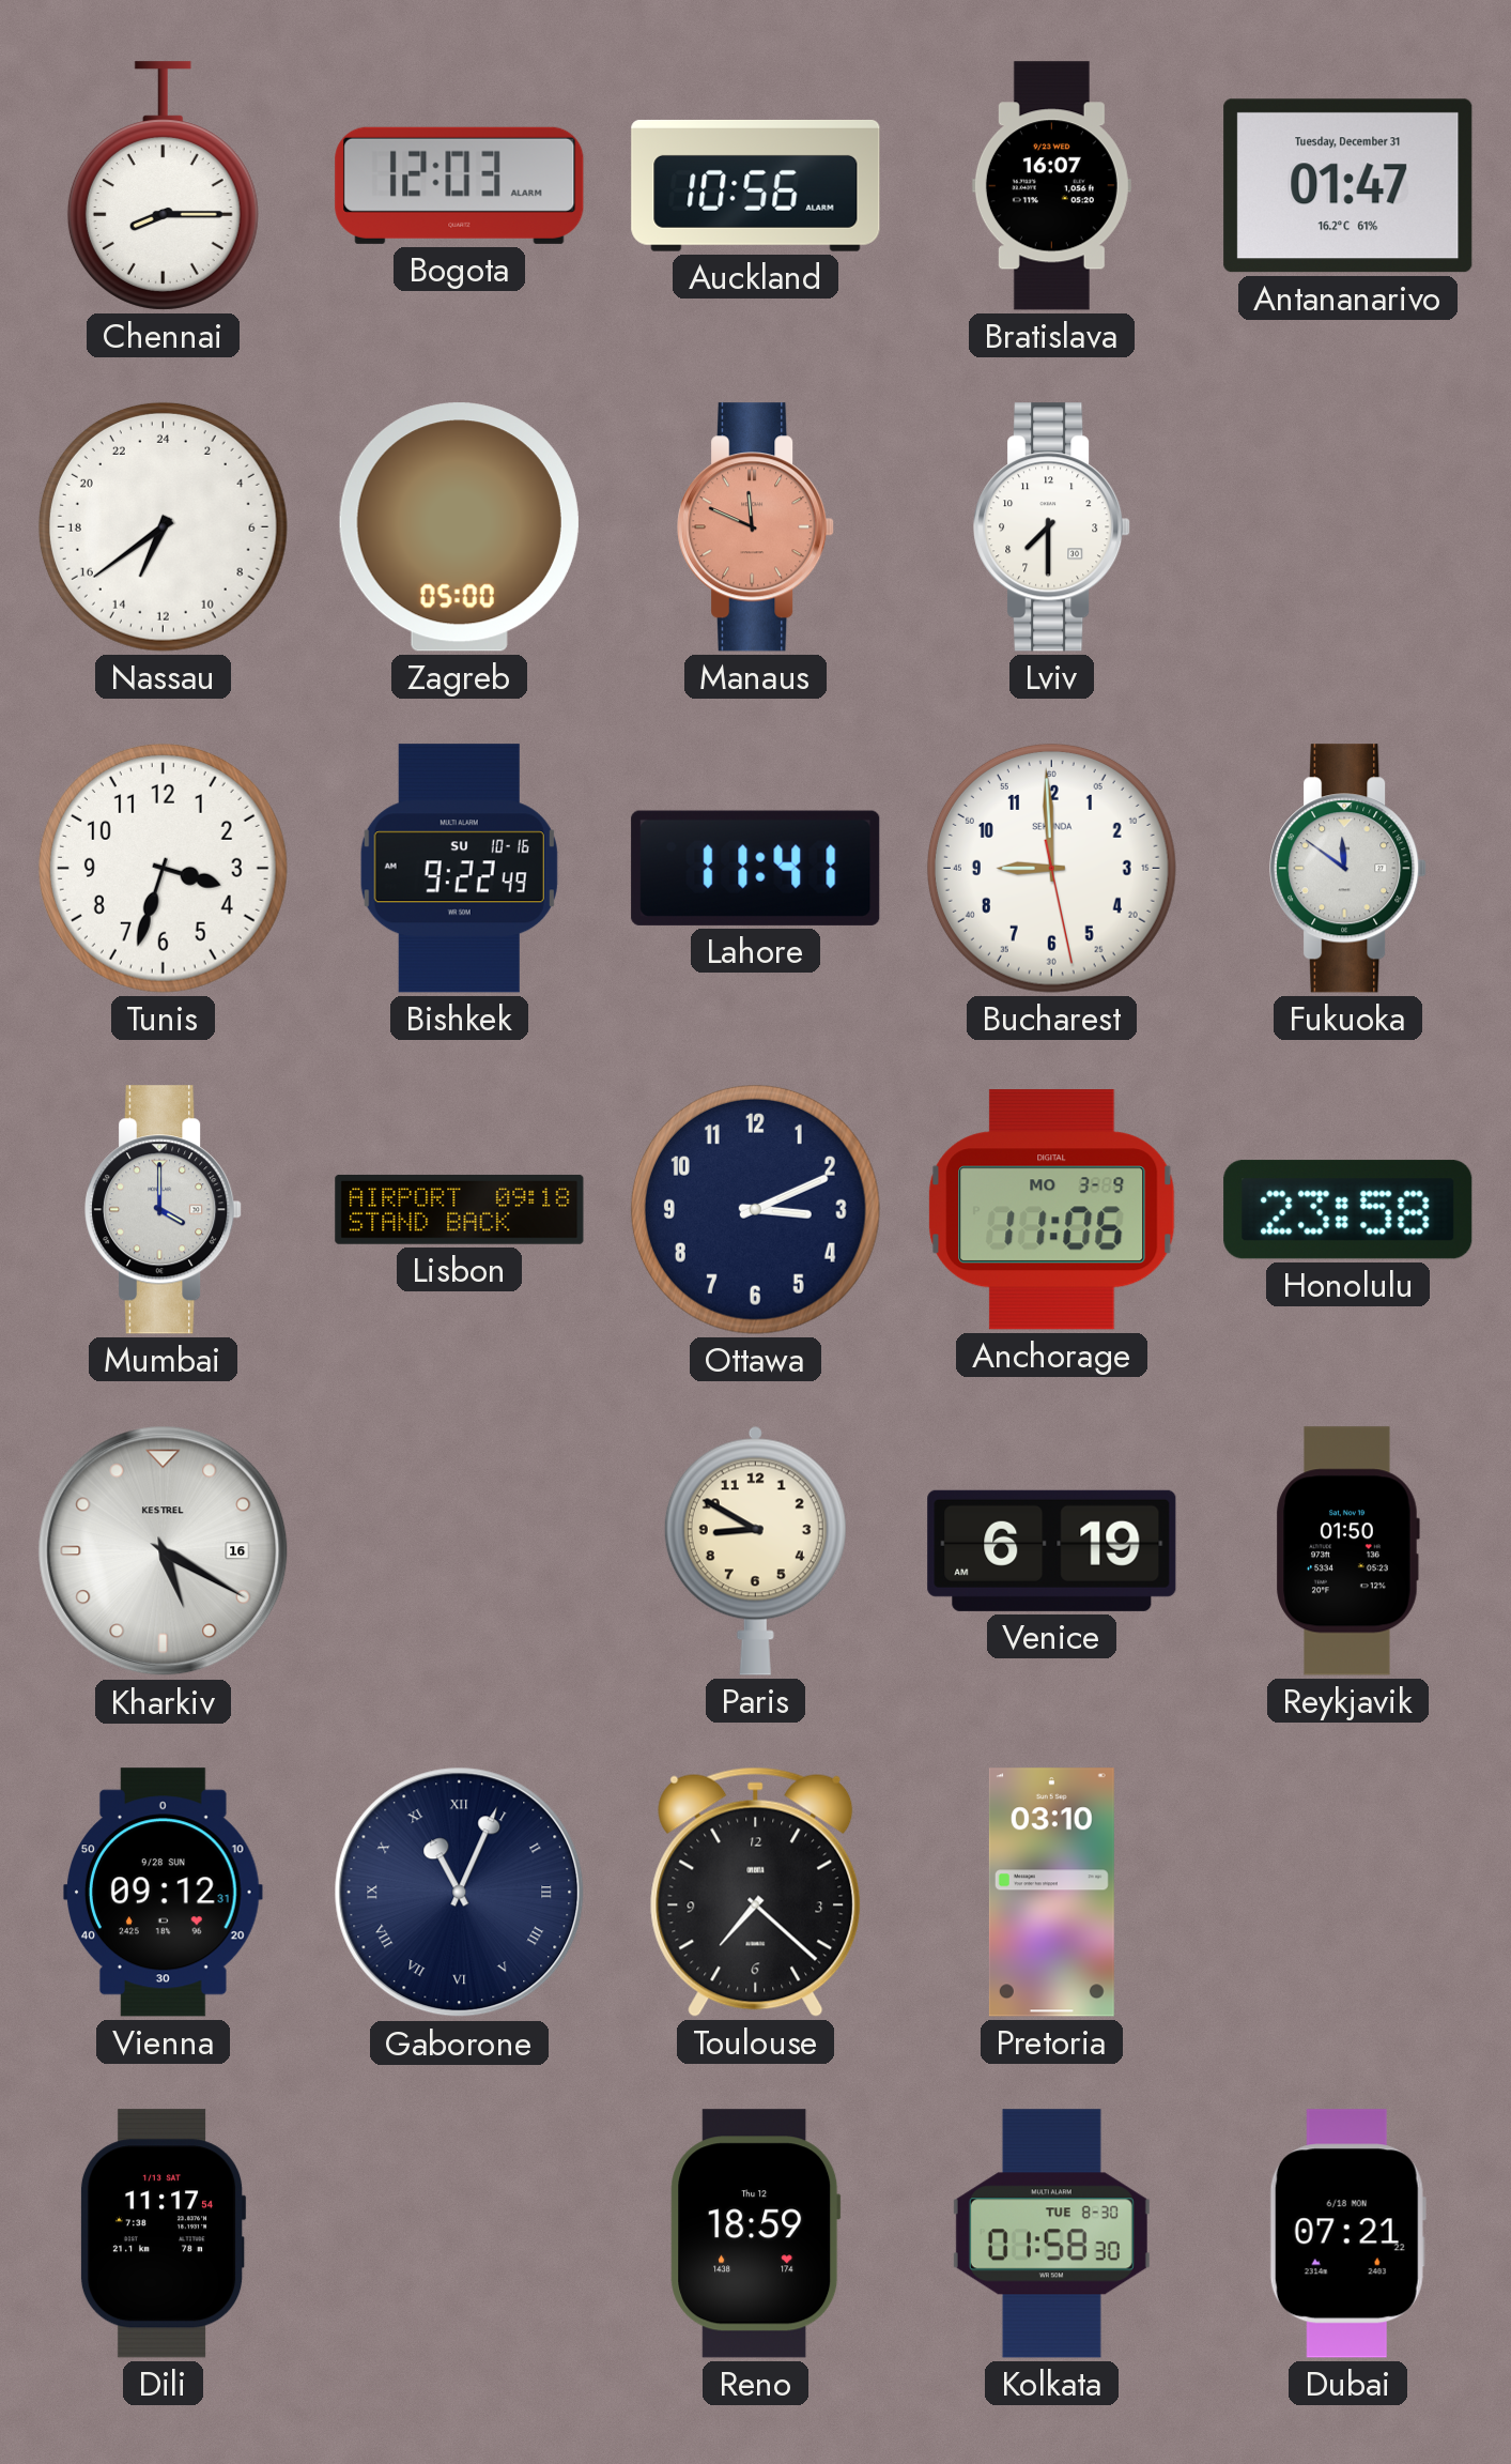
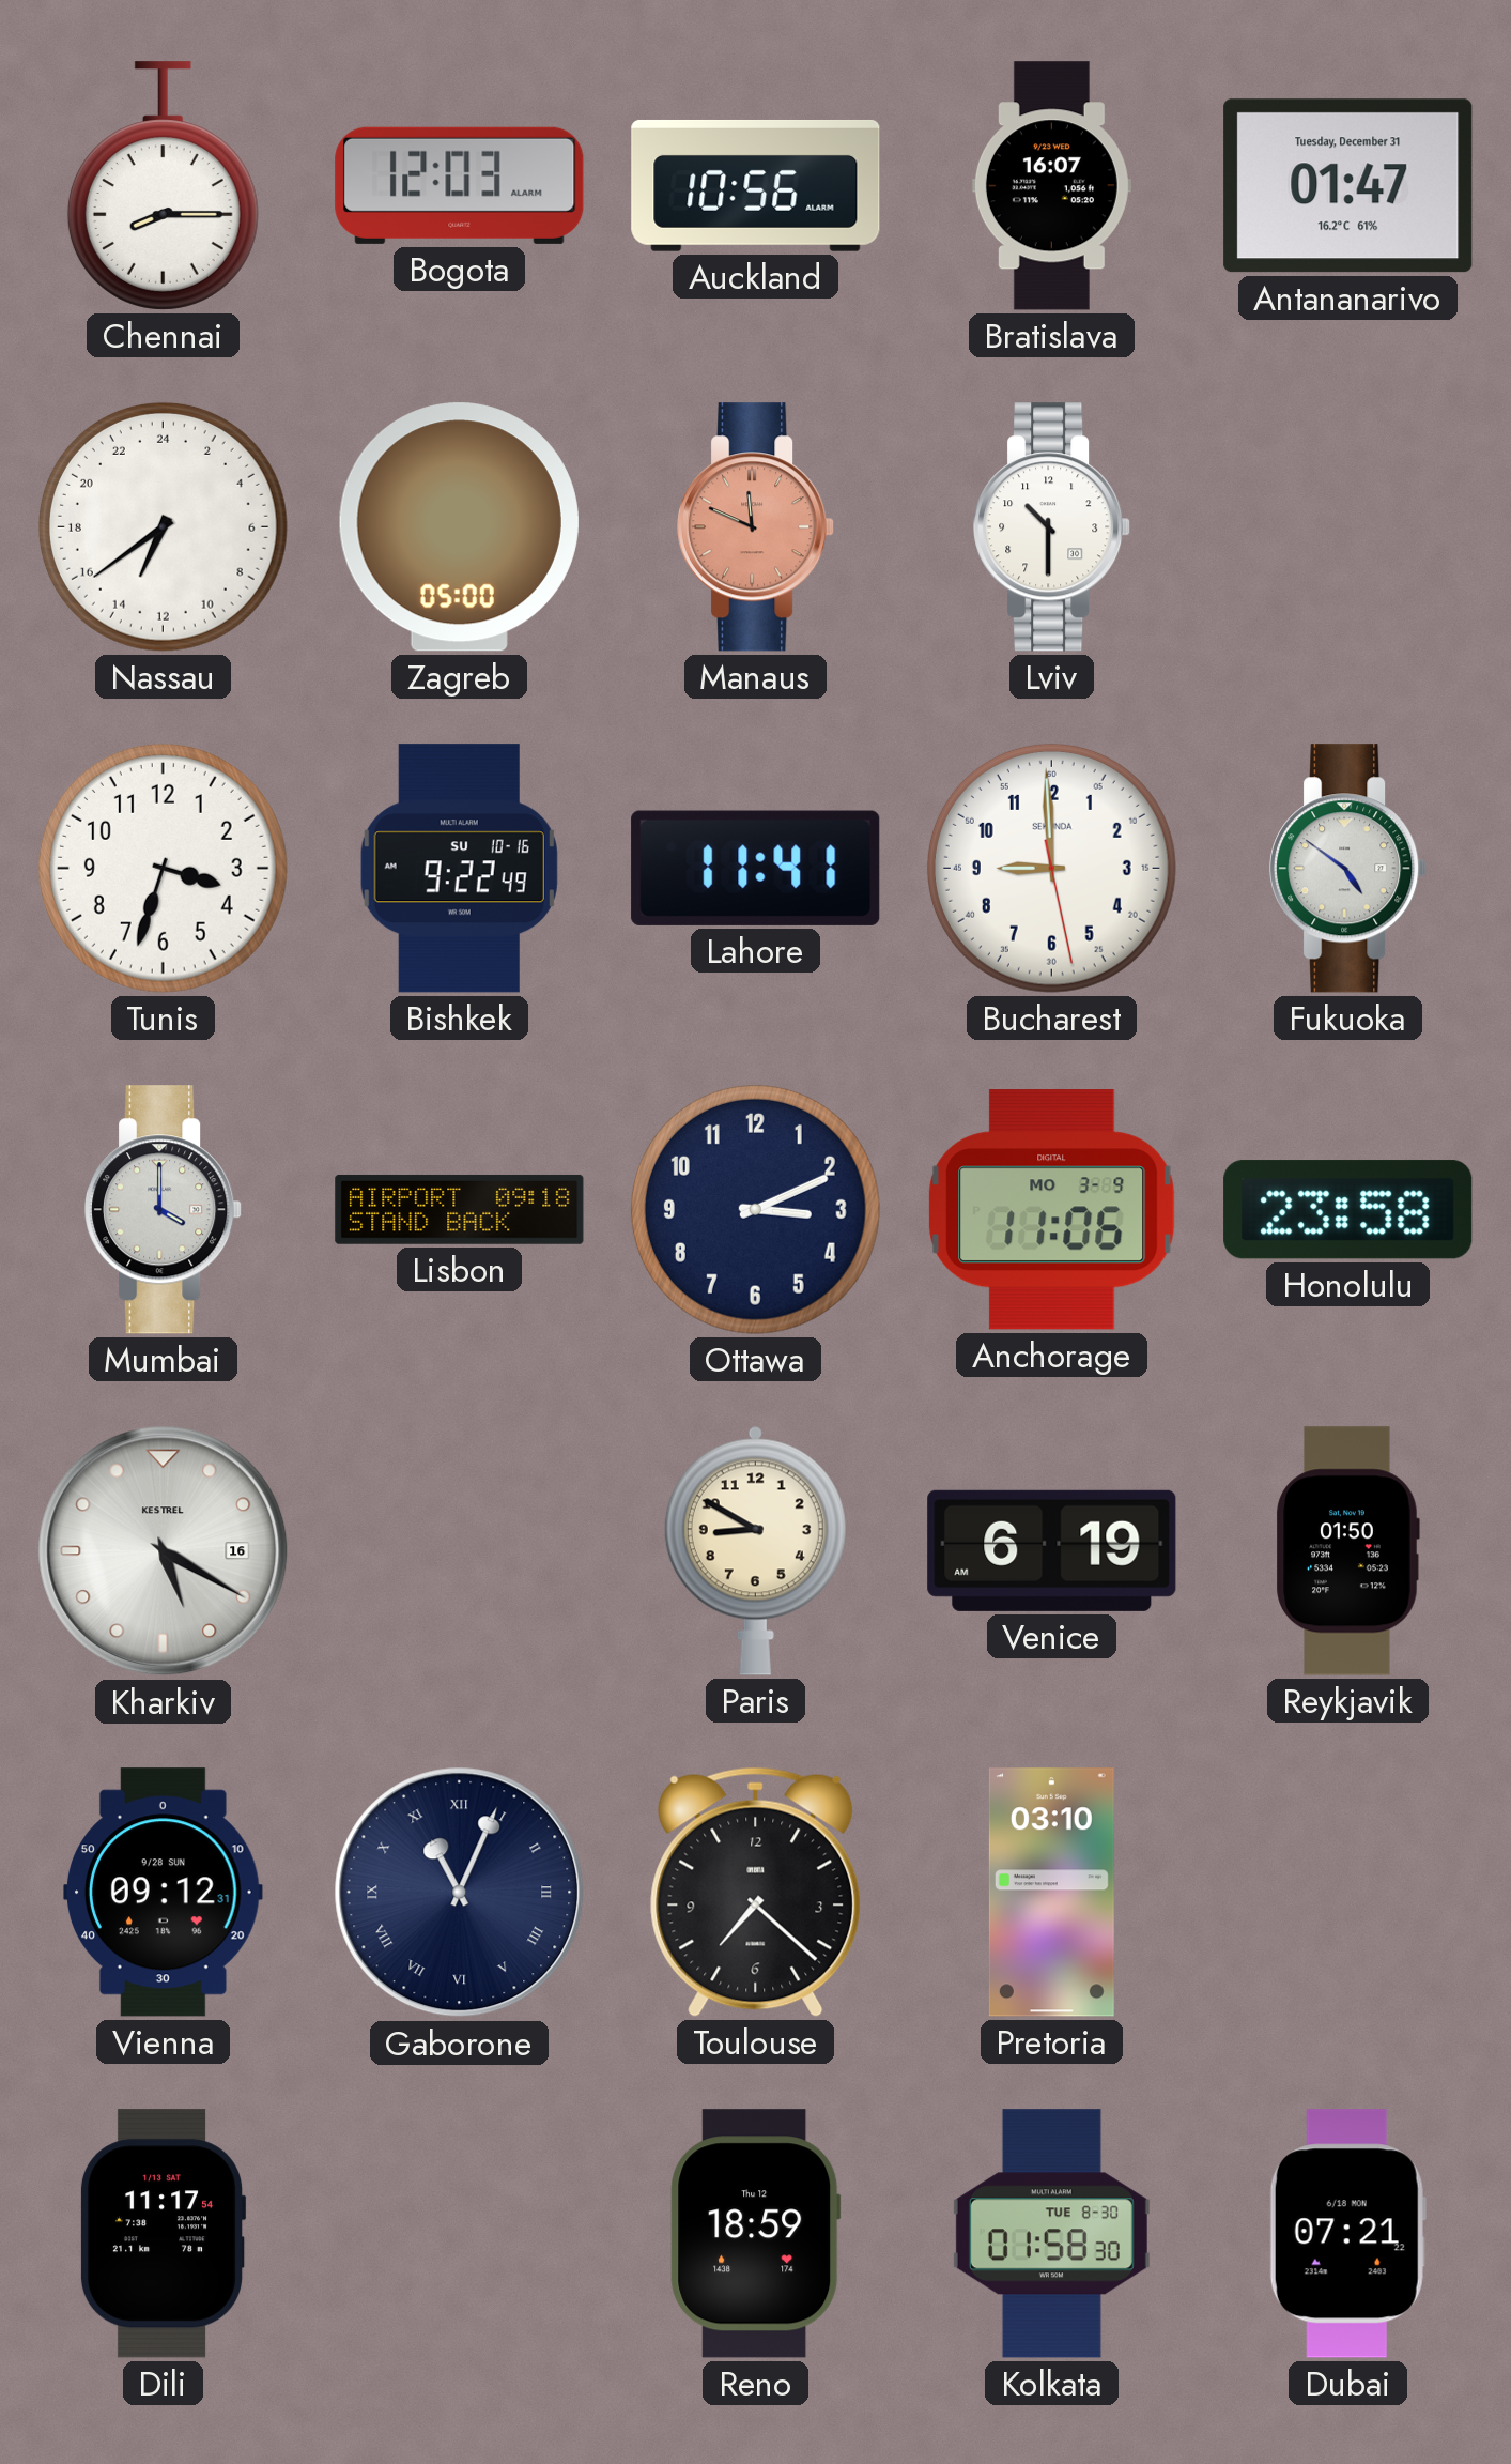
Lviv: 7:30 -> 10:30
Fukuoka: 11:51 -> 4:51
